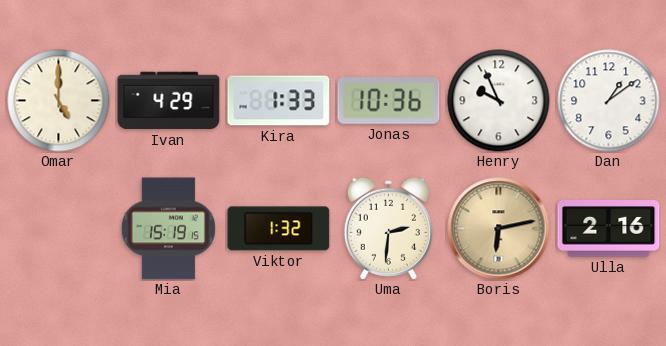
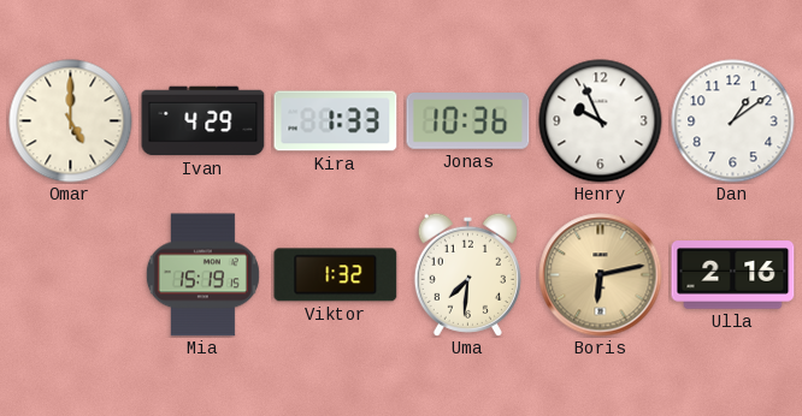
Uma: 2:31 -> 7:31
